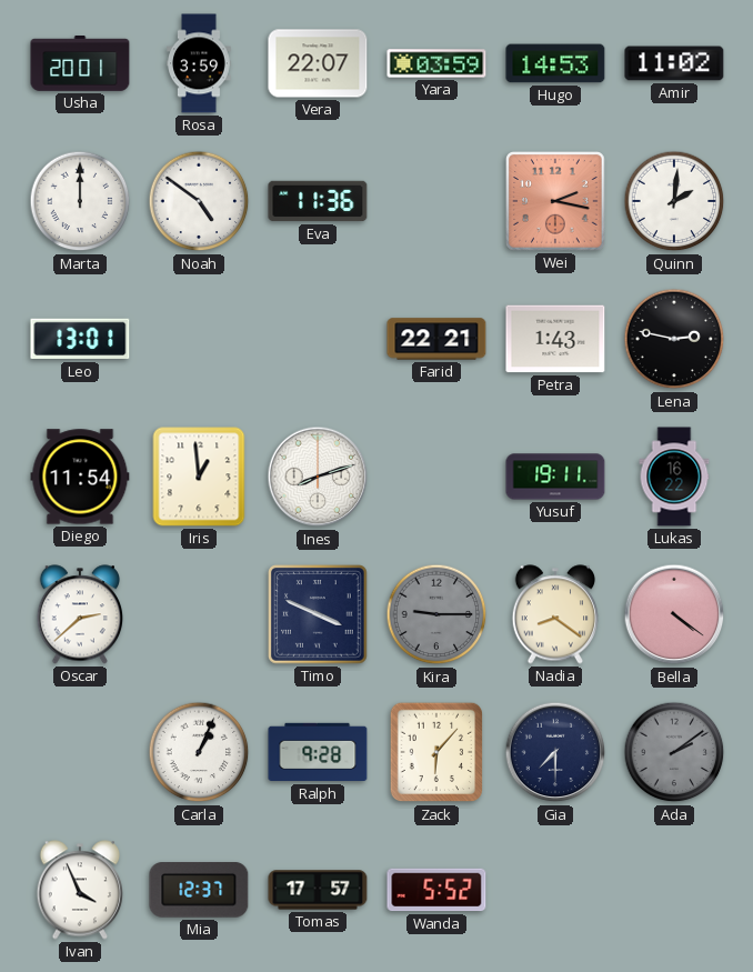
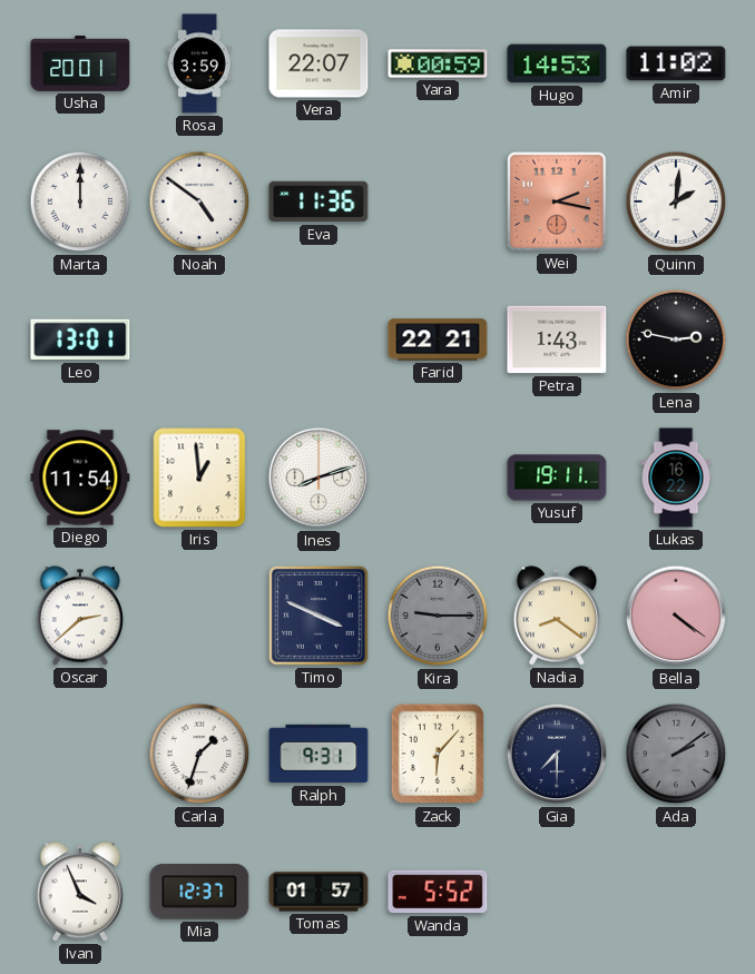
Yara: 03:59 -> 00:59
Carla: 1:04 -> 1:33
Ralph: 9:28 -> 9:31
Tomas: 17:57 -> 01:57
